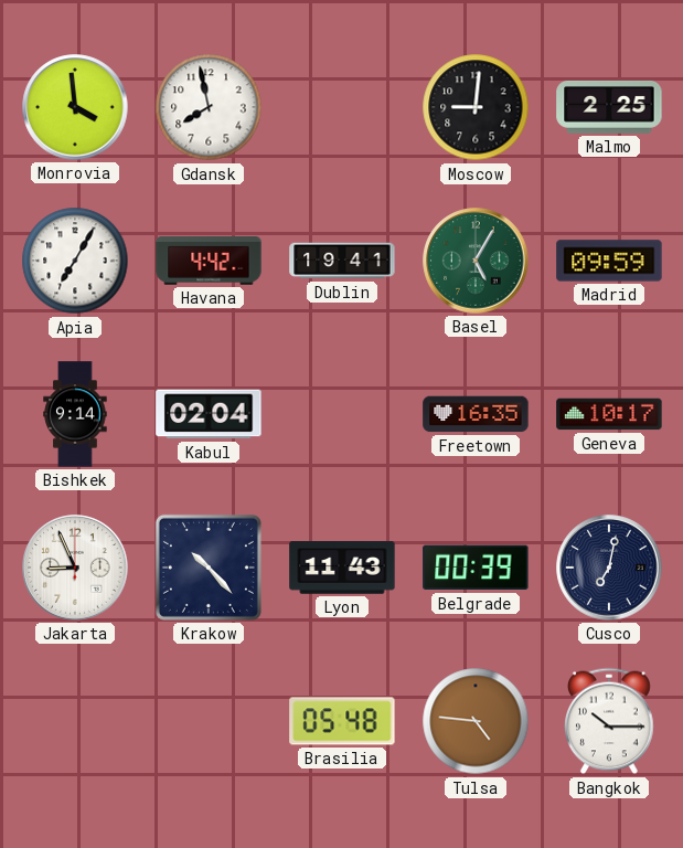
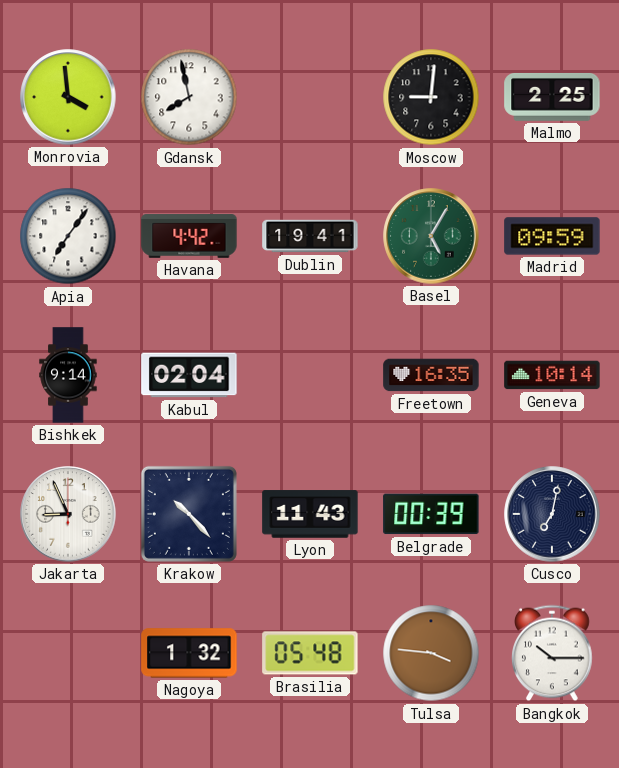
Apia: 7:05 -> 7:06
Geneva: 10:17 -> 10:14
Nagoya: none -> 1:32
Tulsa: 4:46 -> 3:46
